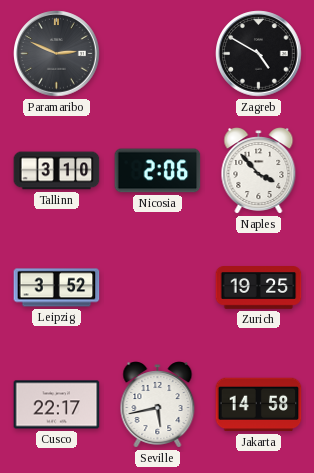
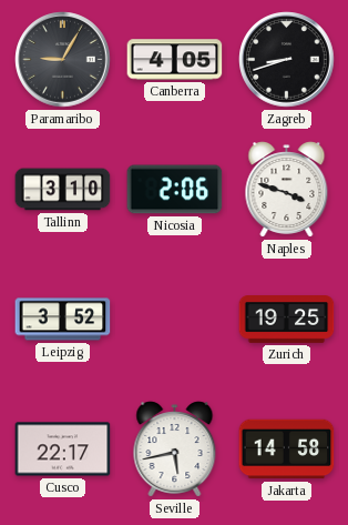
Paramaribo: 2:49 -> 9:05
Canberra: none -> 4:05
Zagreb: 4:50 -> 8:42
Naples: 3:53 -> 3:48
